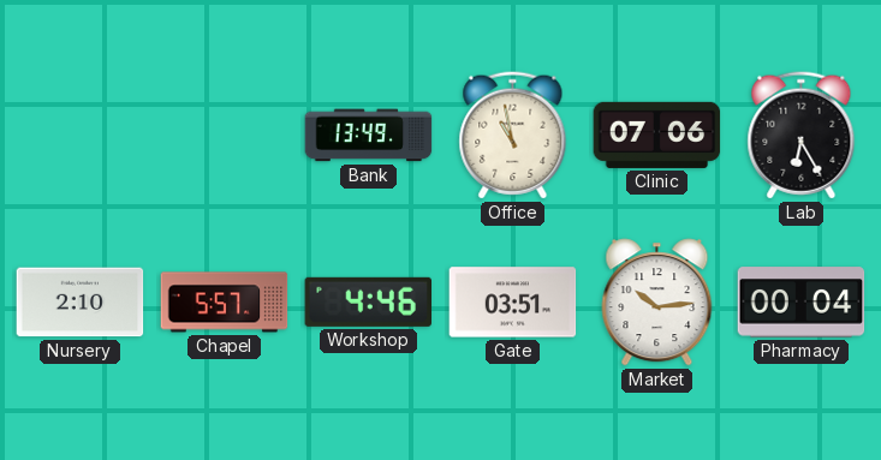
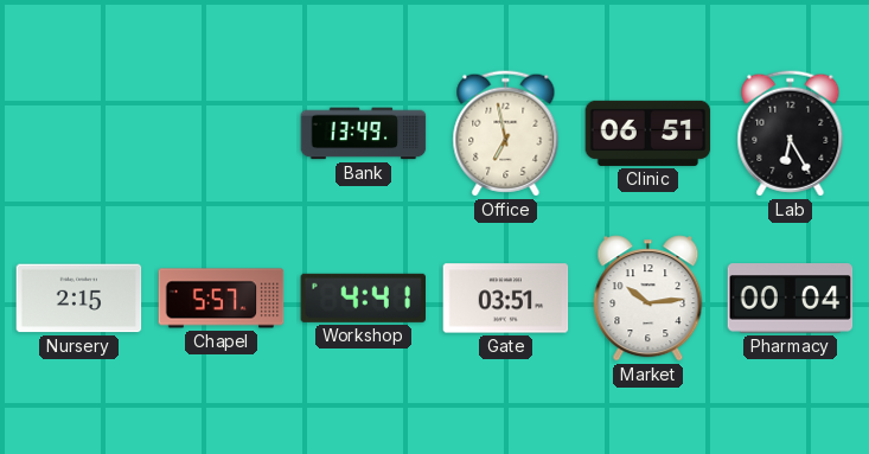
Office: 10:58 -> 6:58
Clinic: 07:06 -> 06:51
Nursery: 2:10 -> 2:15
Workshop: 4:46 -> 4:41
